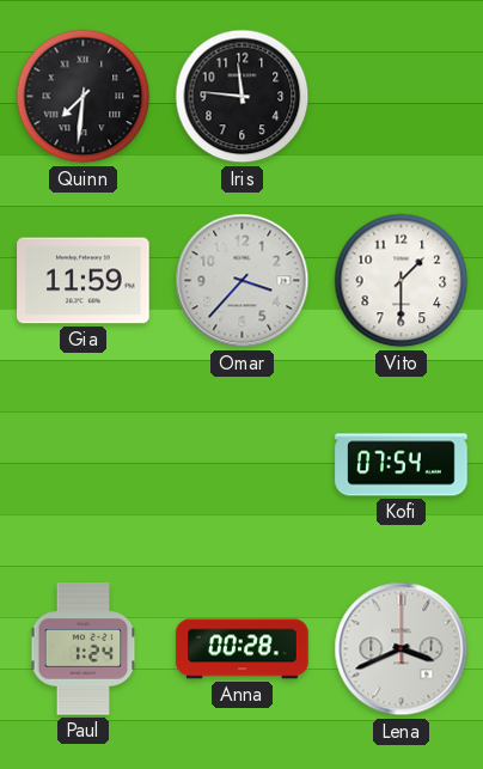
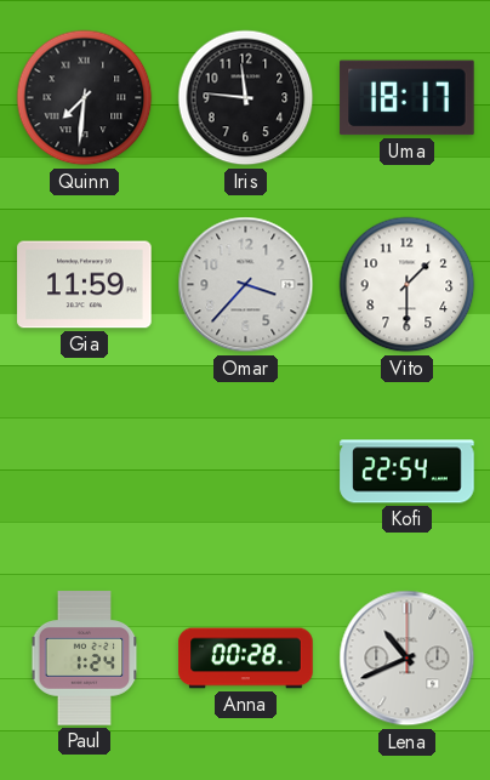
Uma: none -> 18:17
Kofi: 07:54 -> 22:54
Lena: 3:41 -> 10:41
